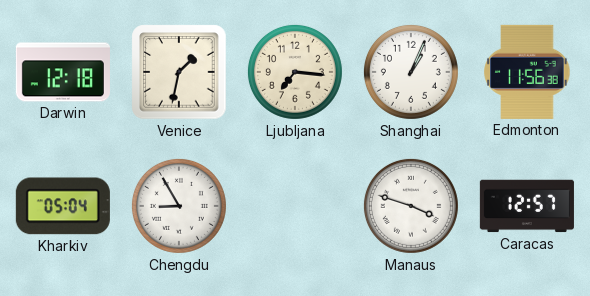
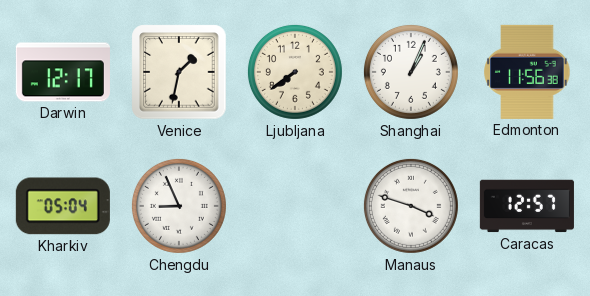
Darwin: 12:18 -> 12:17
Ljubljana: 7:16 -> 7:39
Chengdu: 8:55 -> 8:56
